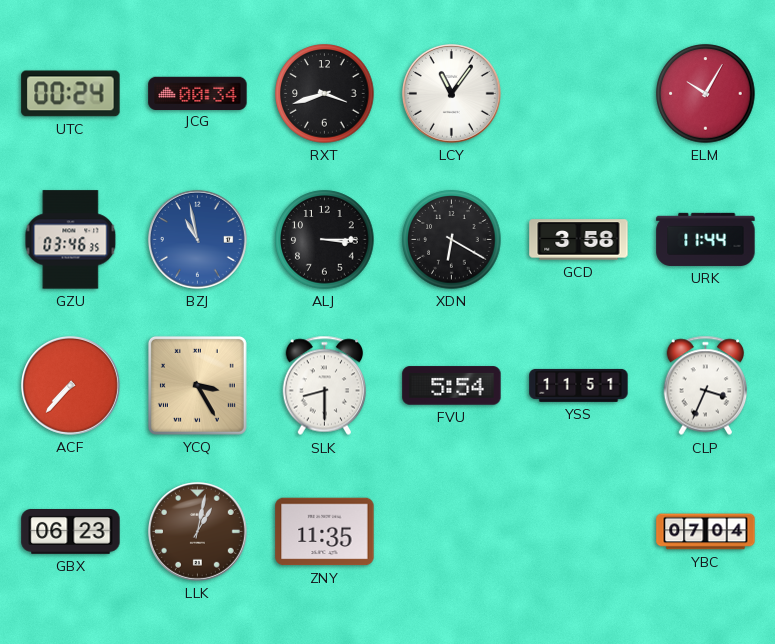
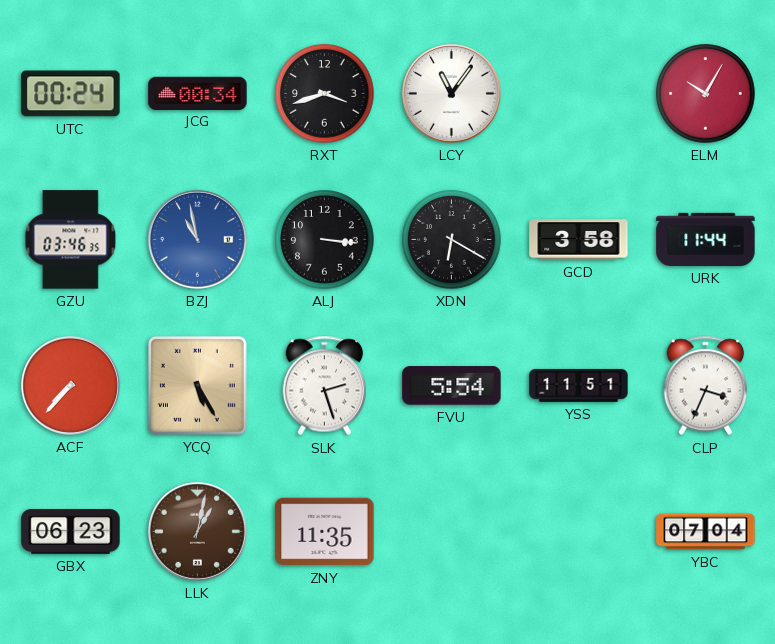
ALJ: 3:15 -> 3:16
YCQ: 3:25 -> 5:25
SLK: 8:30 -> 2:27
